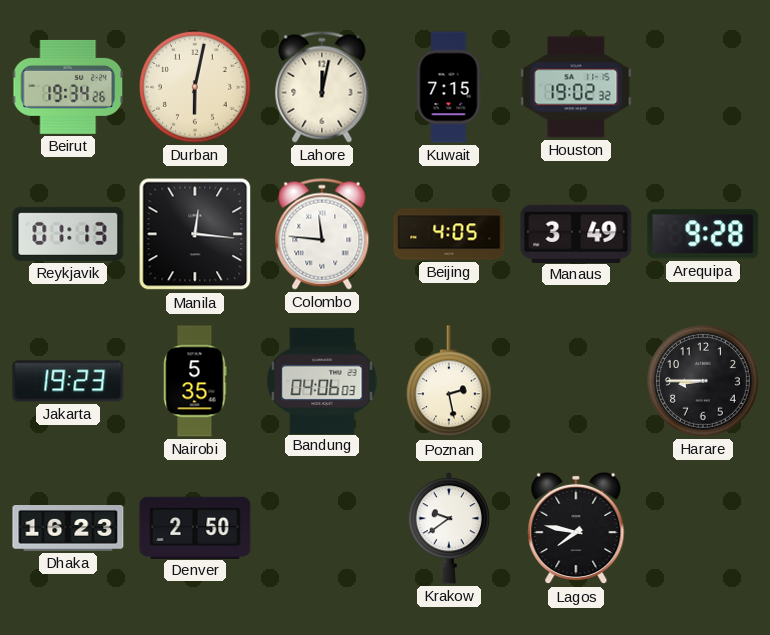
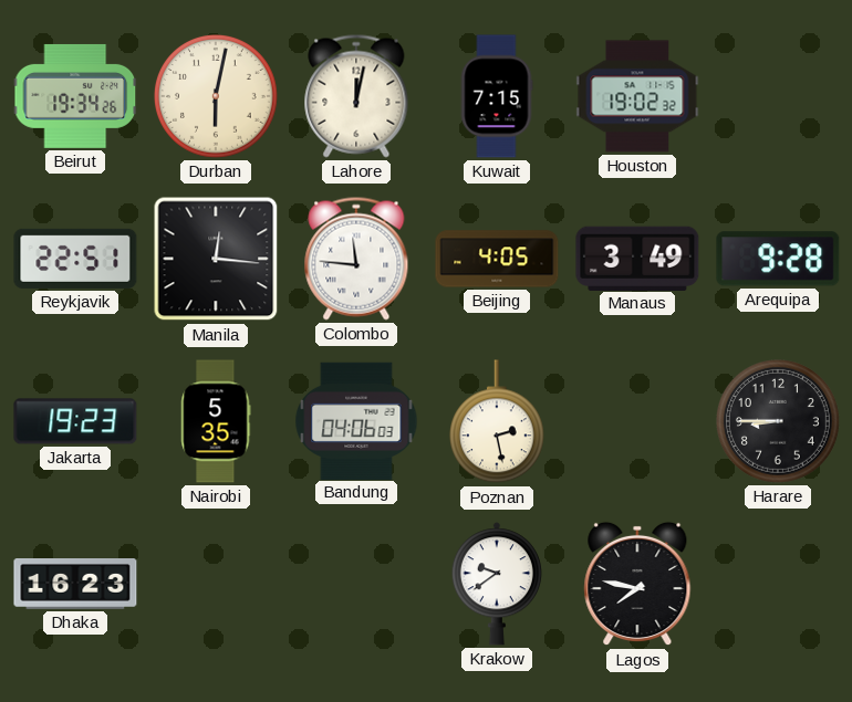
Reykjavik: 01:13 -> 22:51
Denver: 2:50 -> none
